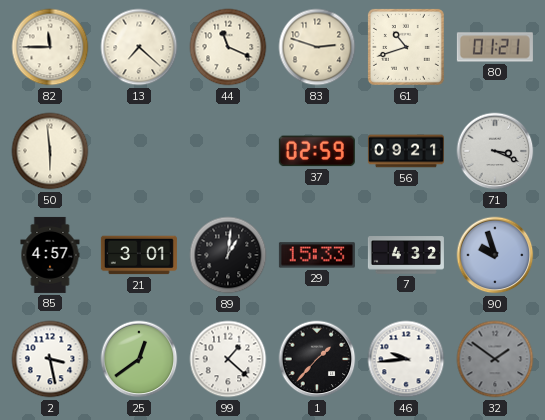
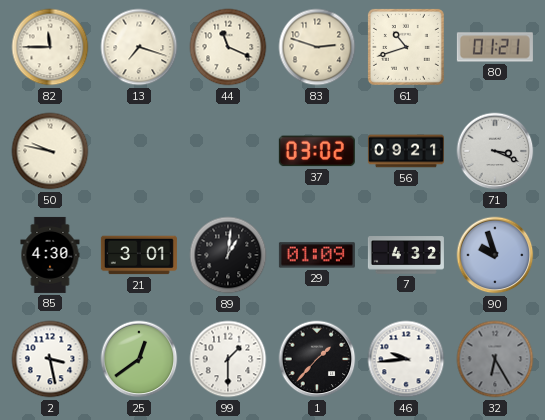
13: 7:22 -> 7:18
50: 5:59 -> 9:47
37: 02:59 -> 03:02
85: 4:57 -> 4:30
29: 15:33 -> 01:09
99: 1:22 -> 1:30
32: 1:51 -> 6:25
